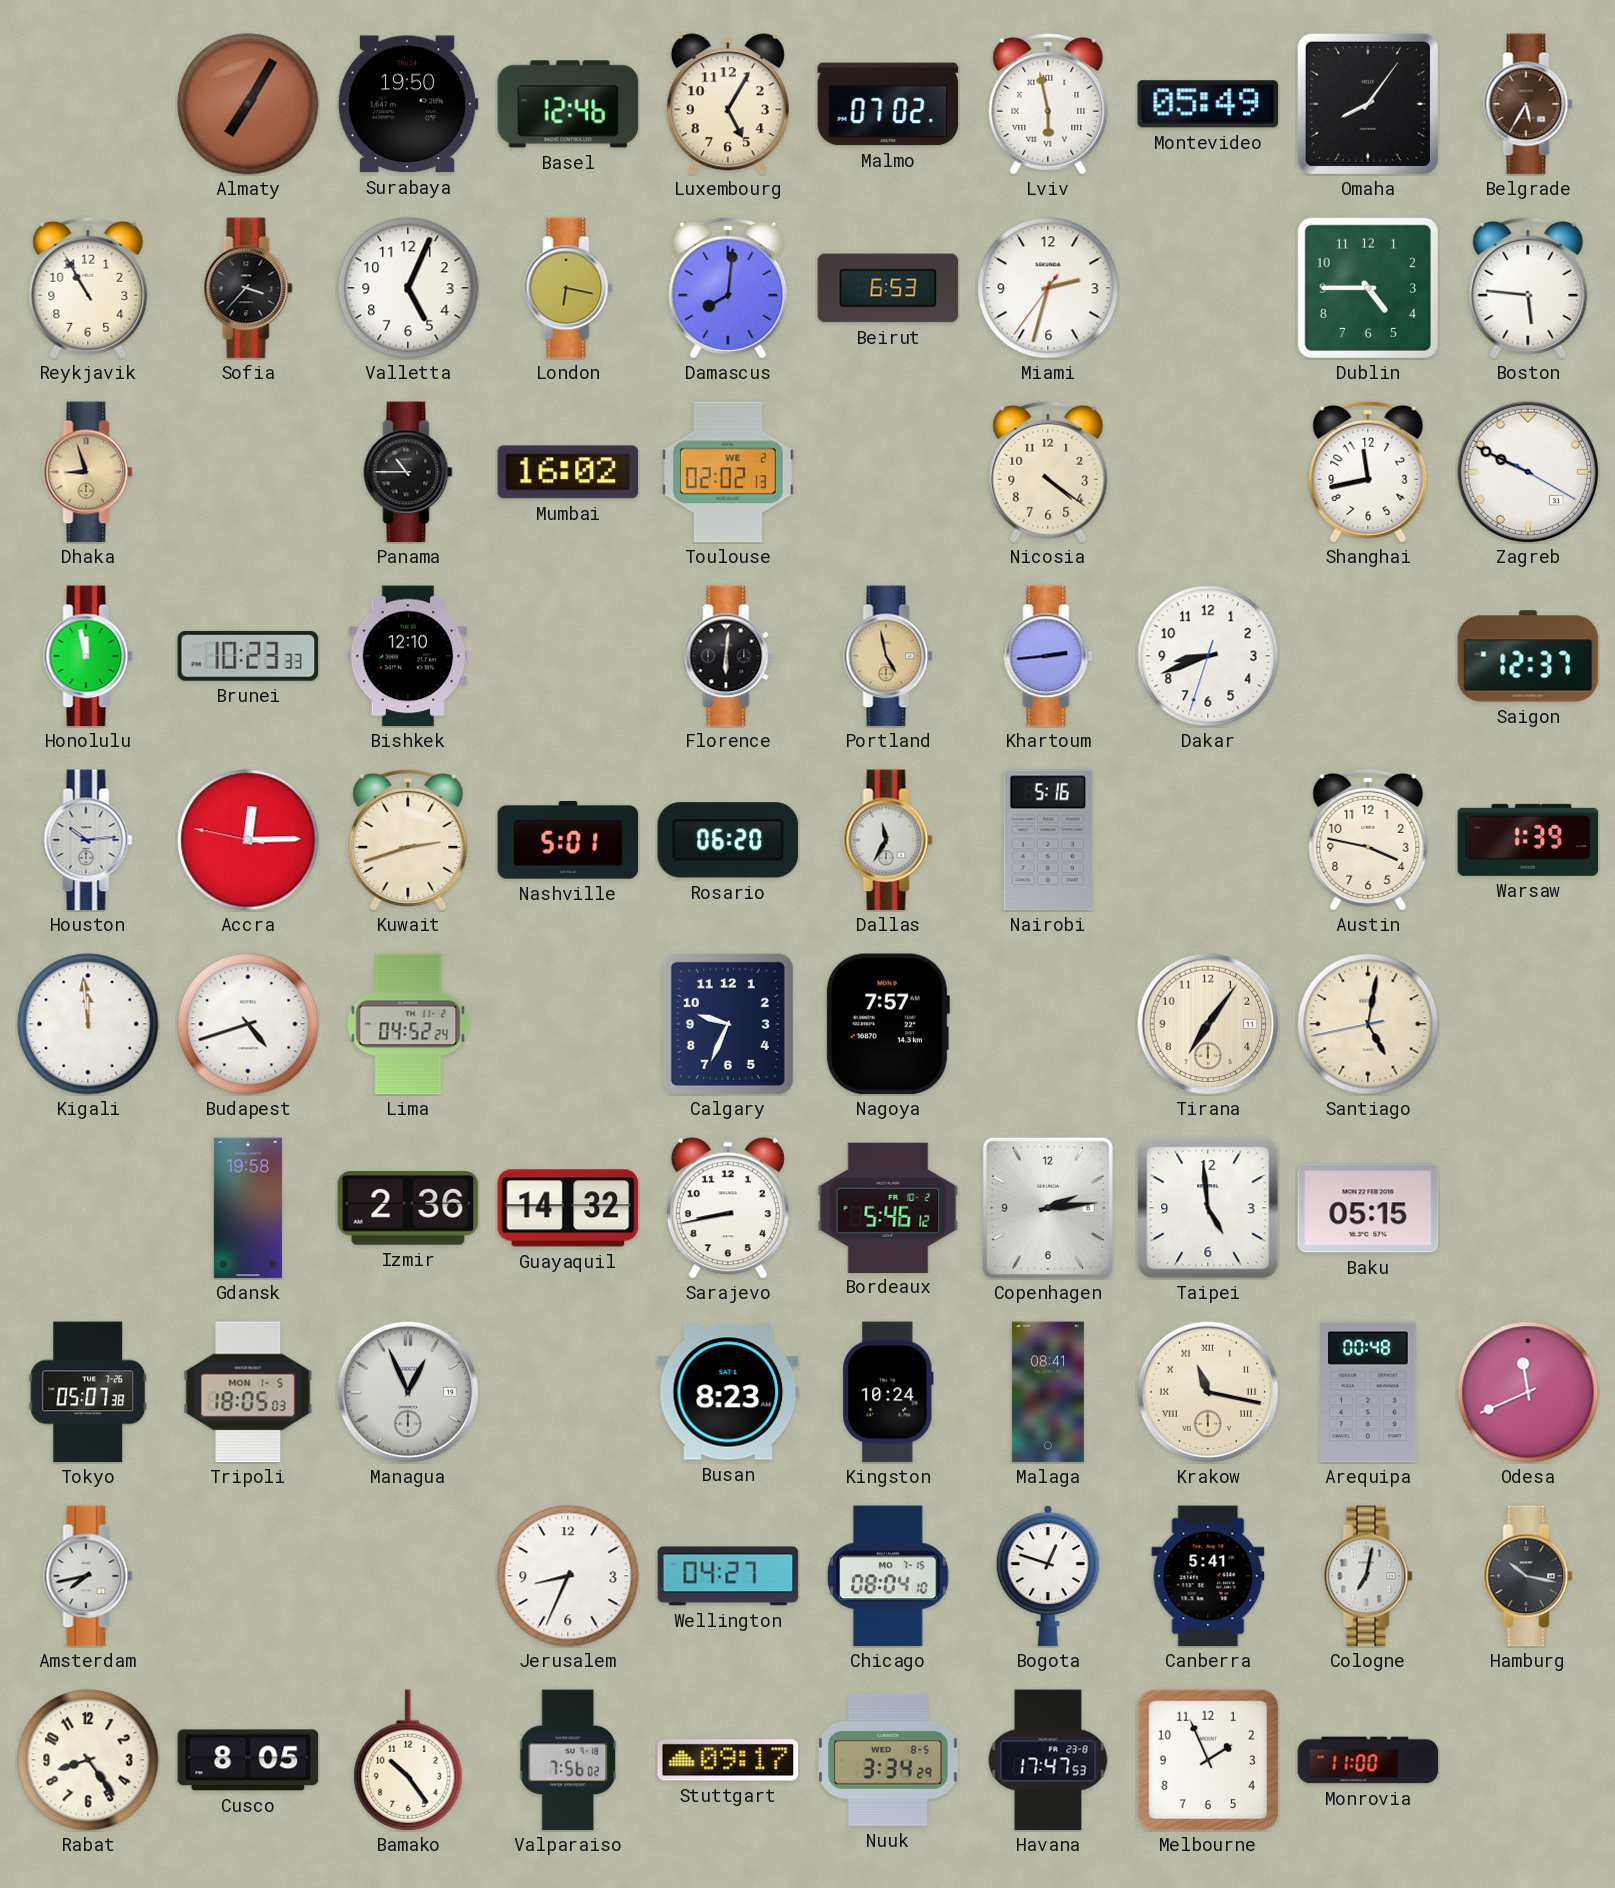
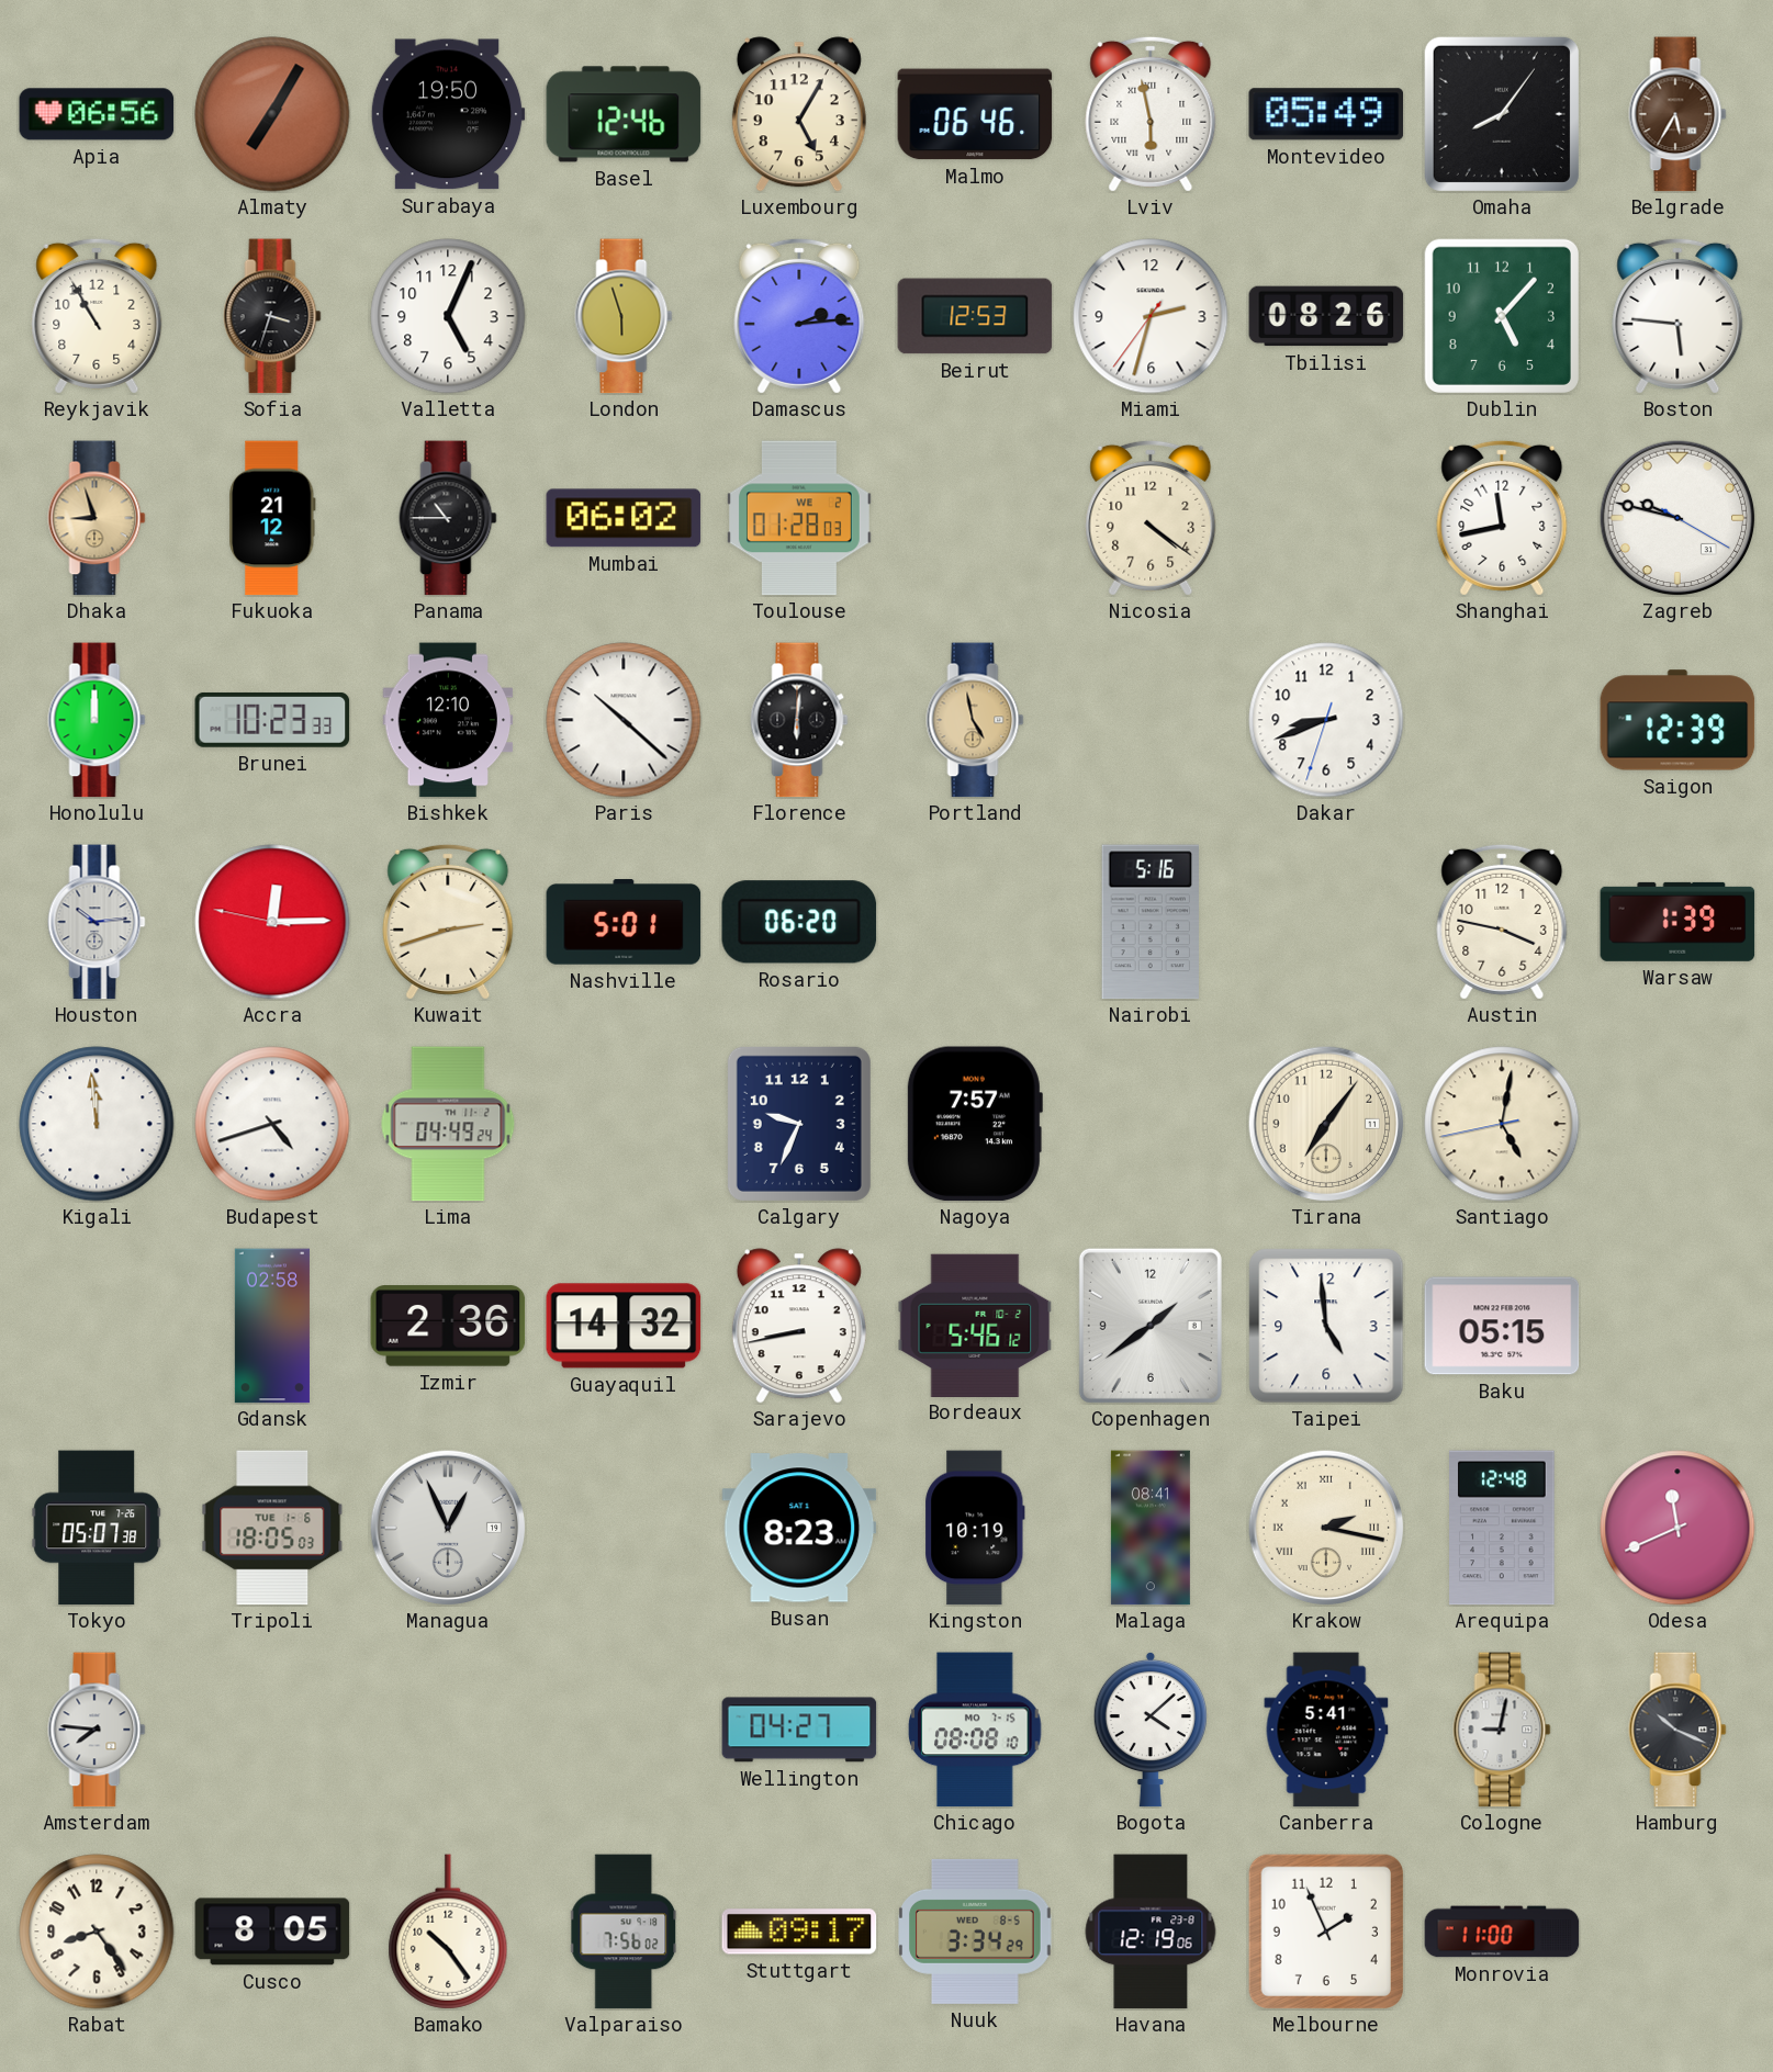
Apia: none -> 06:56
Malmo: 07:02 -> 06:46
Sofia: 3:37 -> 3:33
London: 6:17 -> 5:57
Damascus: 8:01 -> 2:14
Beirut: 6:53 -> 12:53
Tbilisi: none -> 08:26
Dublin: 4:45 -> 5:07
Fukuoka: none -> 21:12
Mumbai: 16:02 -> 06:02
Toulouse: 02:02 -> 01:28
Zagreb: 9:49 -> 9:47
Honolulu: 11:58 -> 12:00
Paris: none -> 10:22
Khartoum: 2:44 -> none
Saigon: 12:37 -> 12:39
Dallas: 11:35 -> none
Lima: 04:52 -> 04:49
Gdansk: 19:58 -> 02:58
Copenhagen: 2:14 -> 1:39
Tripoli date: MON 1-5 -> TUE 1-6
Kingston: 10:24 -> 10:19
Krakow: 11:17 -> 2:17
Arequipa: 00:48 -> 12:48
Amsterdam: 7:43 -> 7:46
Jerusalem: 8:34 -> none
Chicago: 08:04 -> 08:08
Bogota: 12:48 -> 4:08
Cologne: 7:02 -> 9:02
Hamburg: 10:17 -> 10:19
Havana: 17:47 -> 12:19
